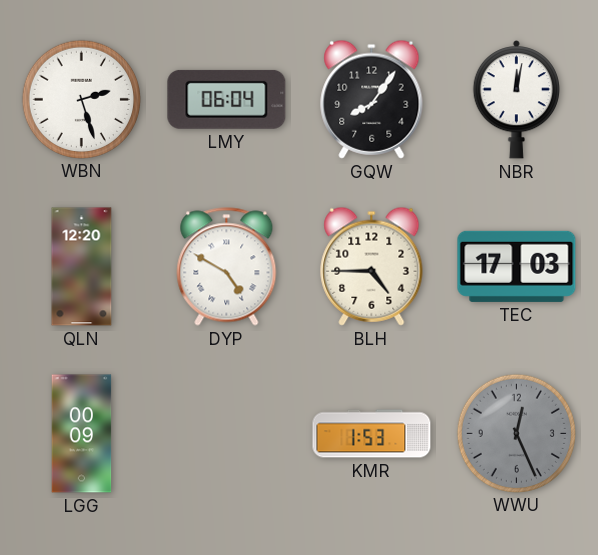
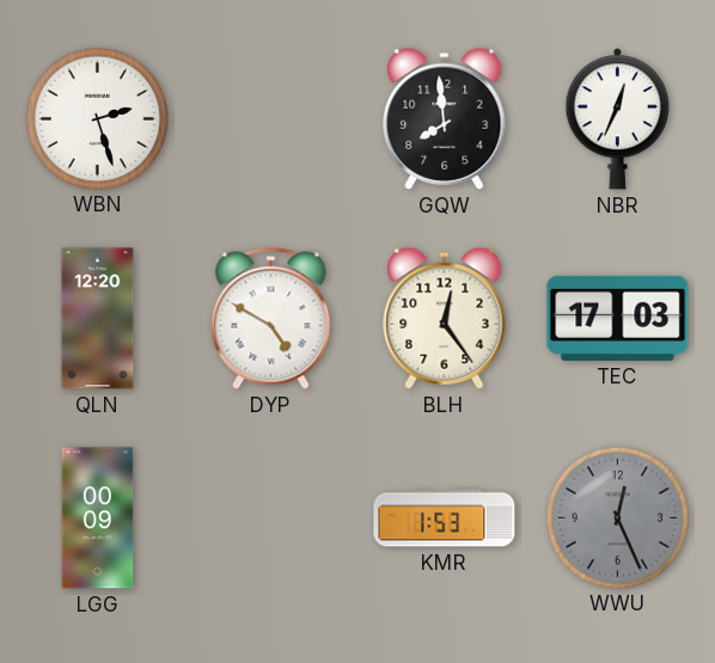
LMY: 06:04 -> none
GQW: 8:06 -> 7:59
NBR: 12:02 -> 12:34
BLH: 4:45 -> 12:24
